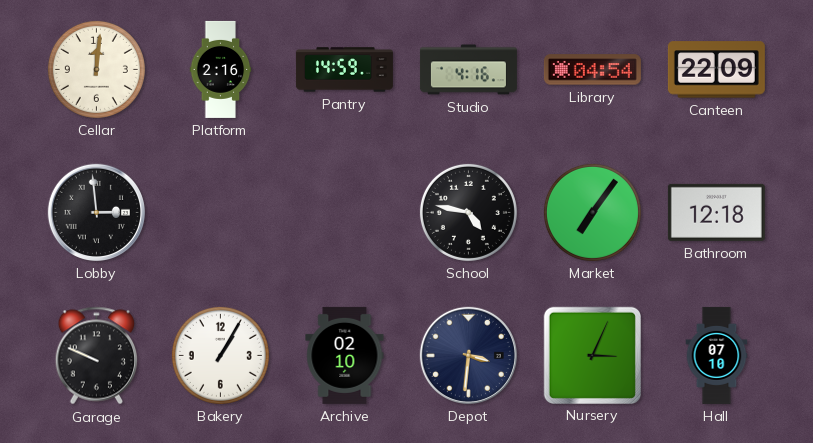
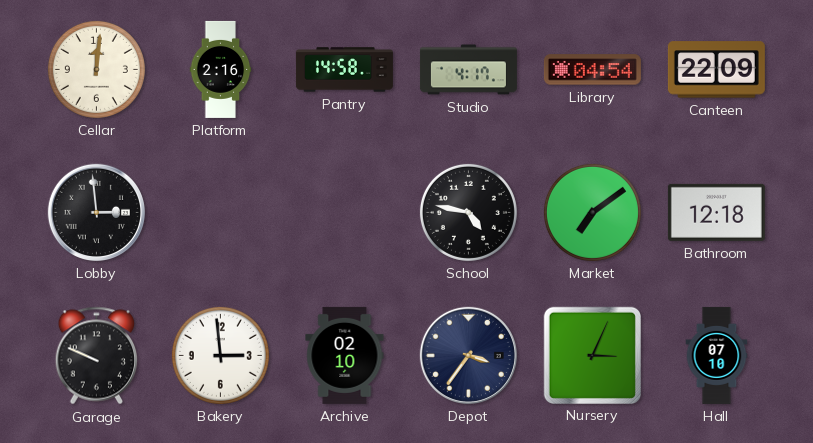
Pantry: 14:59 -> 14:58
Studio: 4:16 -> 4:17
Market: 7:06 -> 7:09
Bakery: 1:05 -> 2:59
Depot: 3:31 -> 3:36
